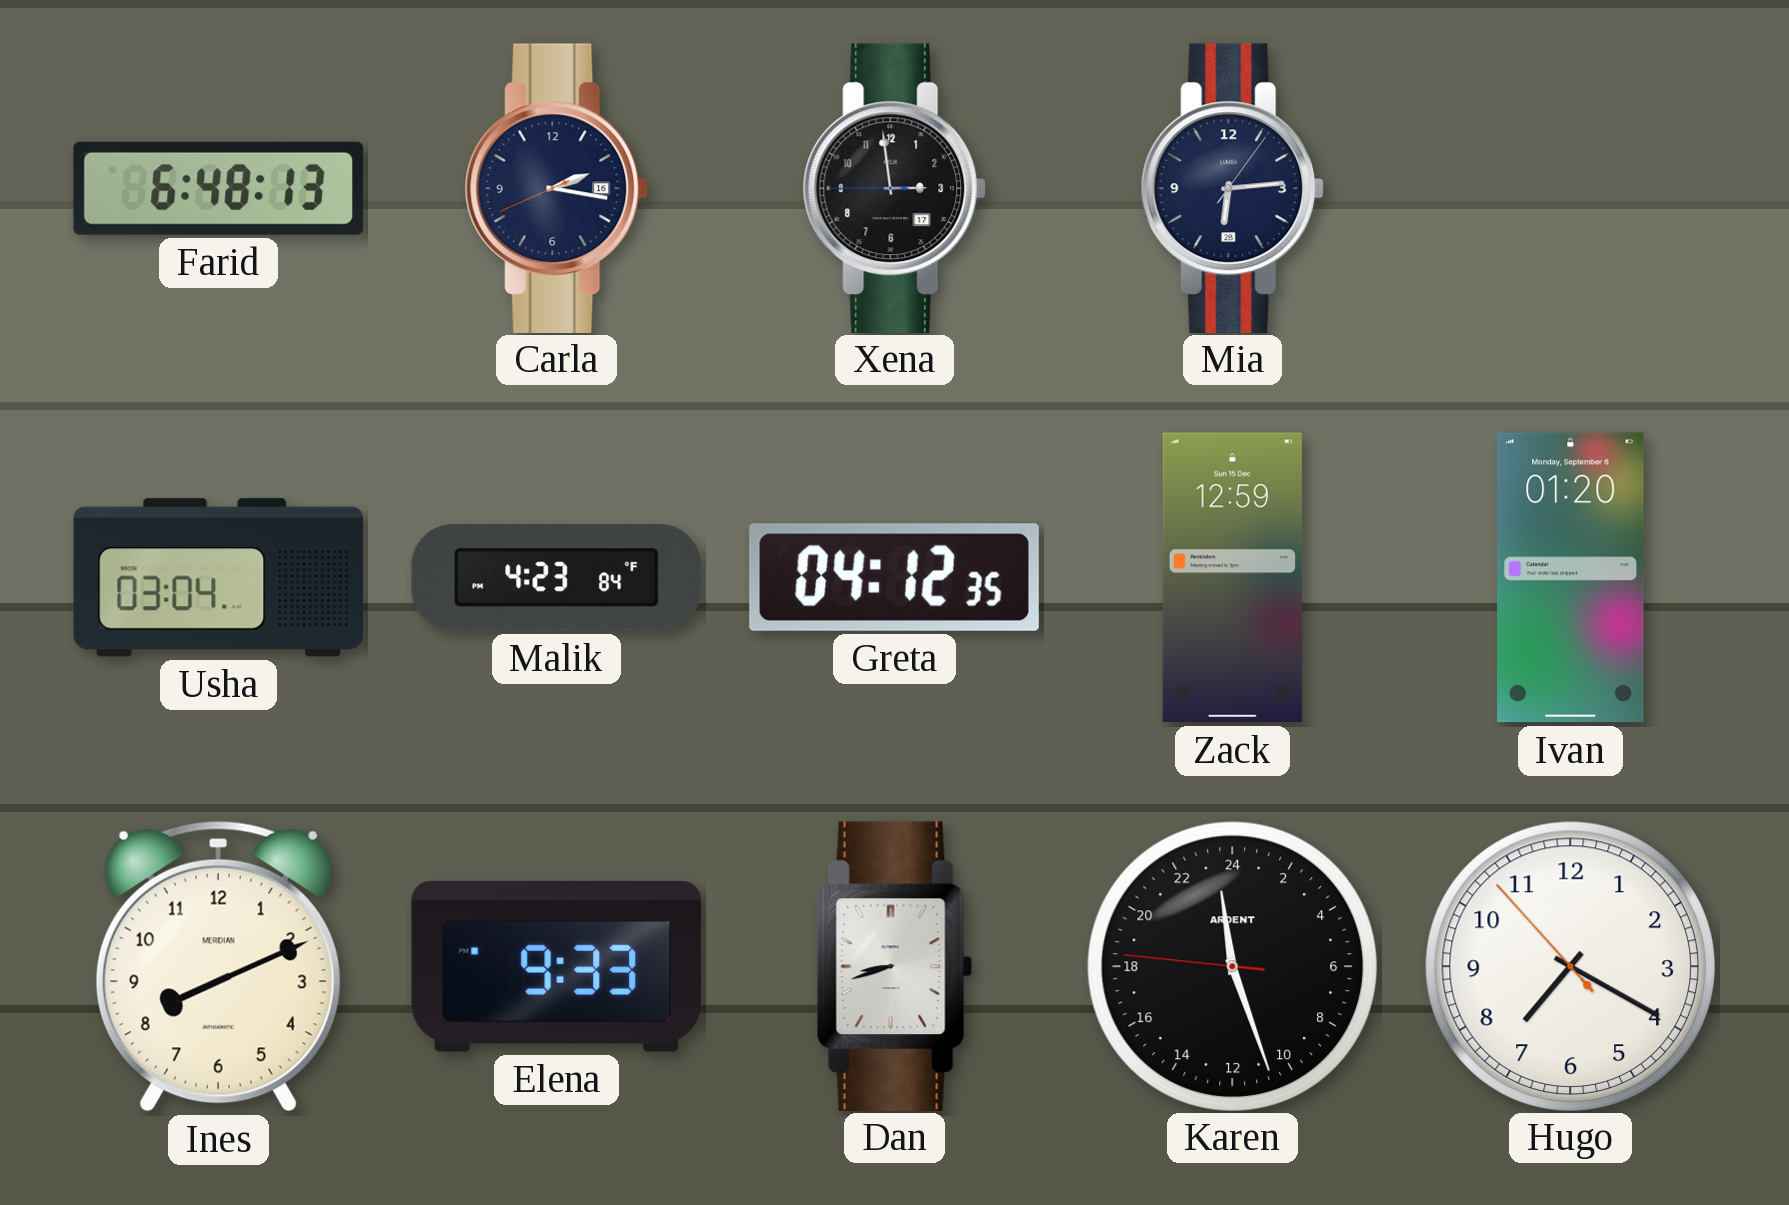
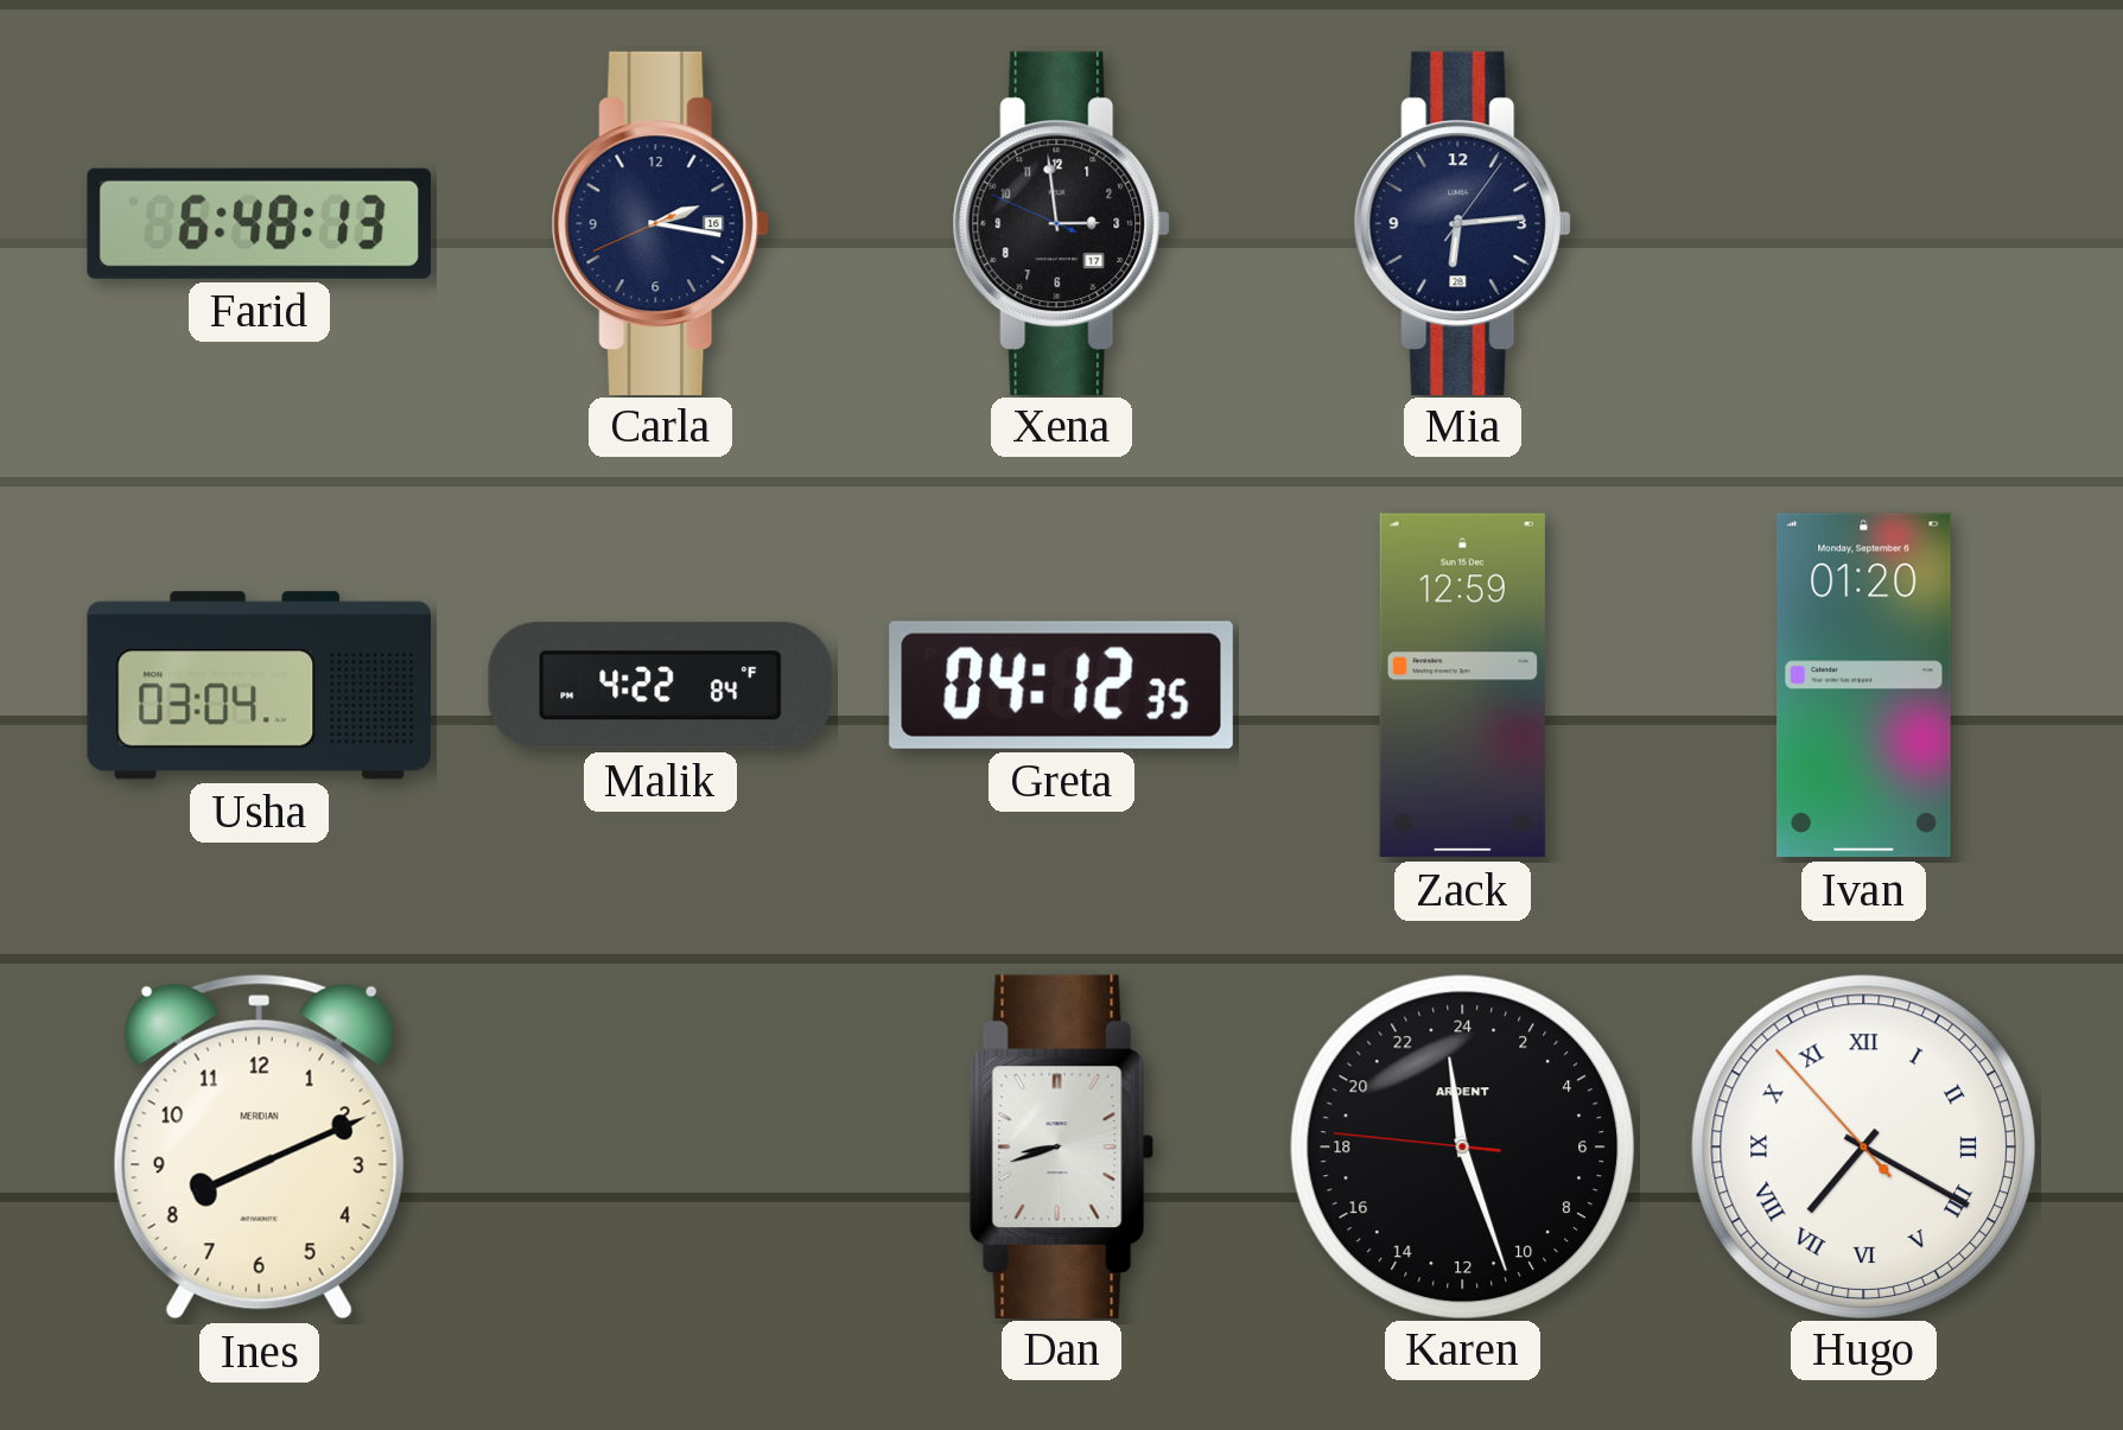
Xena: 2:58:45 -> 2:58:49
Malik: 4:23 -> 4:22
Elena: 9:33 -> none
Hugo numerals: Arabic -> Roman
